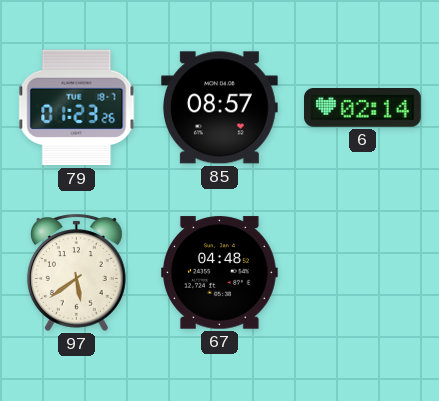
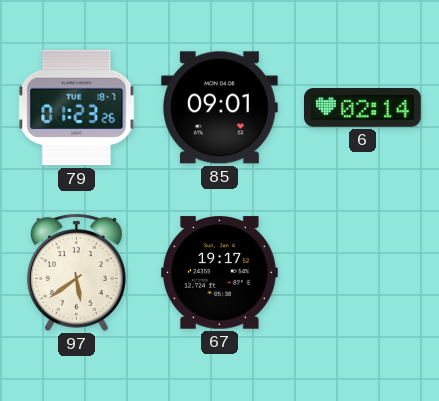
85: 08:57 -> 09:01
67: 04:48 -> 19:17
